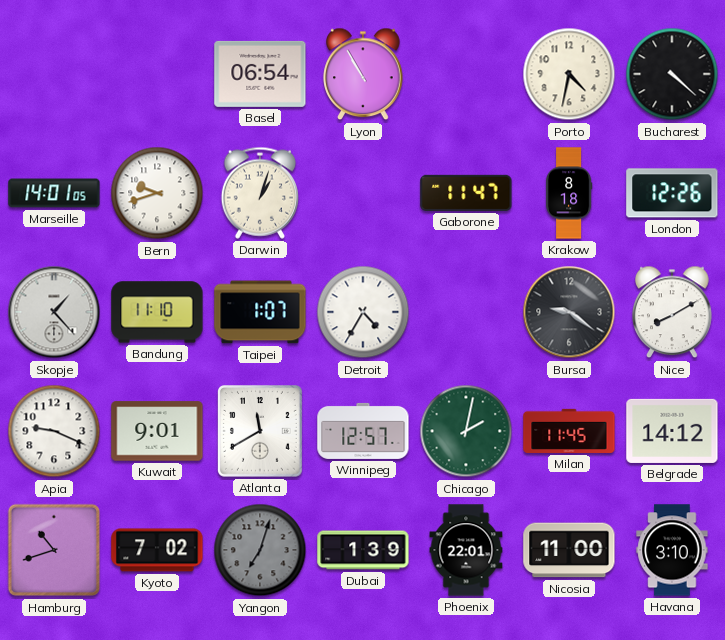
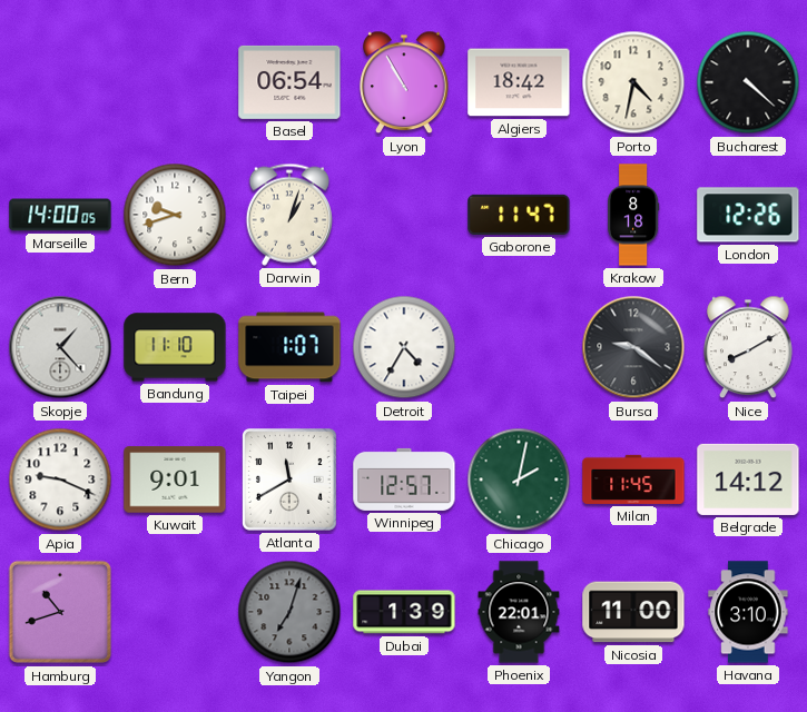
Algiers: none -> 18:42
Marseille: 14:01 -> 14:00
Kyoto: 7:02 -> none
